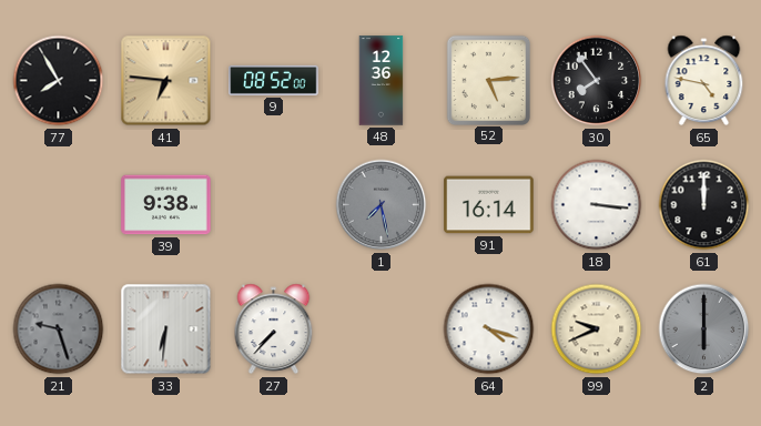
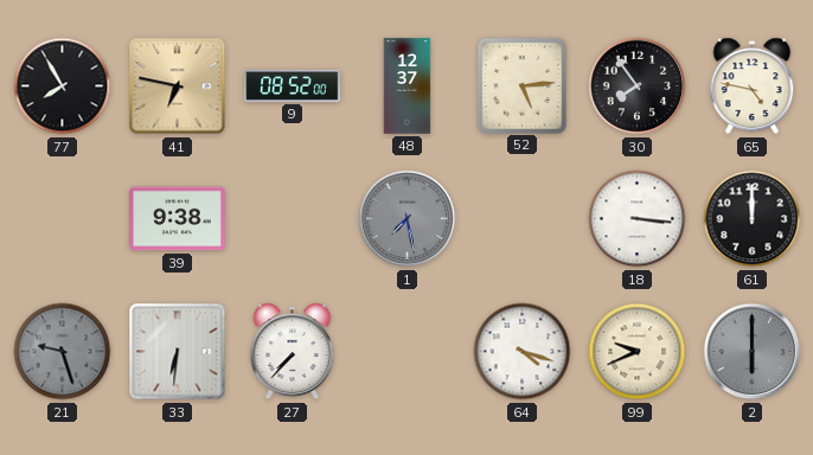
41: 6:46 -> 6:47
48: 12:36 -> 12:37
91: 16:14 -> none
